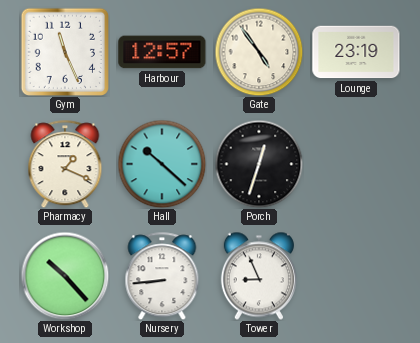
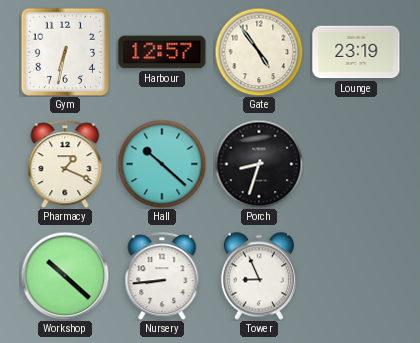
Gym: 11:26 -> 6:32
Porch: 12:33 -> 8:33
Workshop: 10:23 -> 10:22
